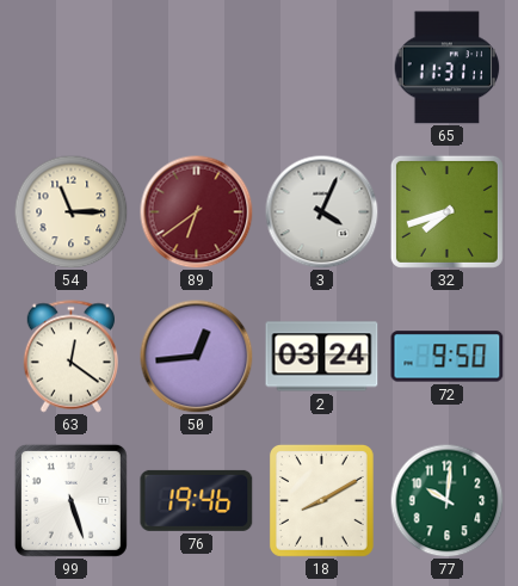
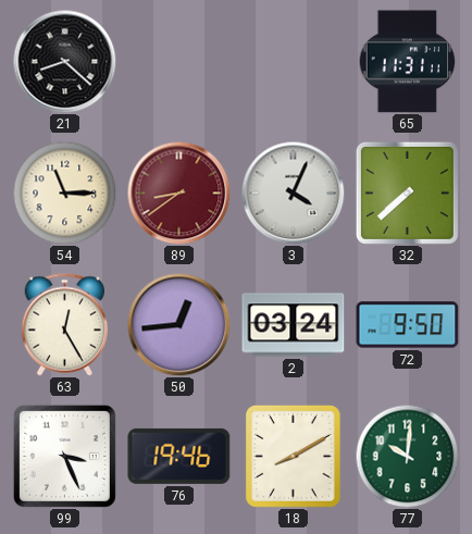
21: none -> 8:22
89: 6:39 -> 8:39
32: 7:42 -> 7:38
63: 12:21 -> 12:25
99: 5:27 -> 3:26
